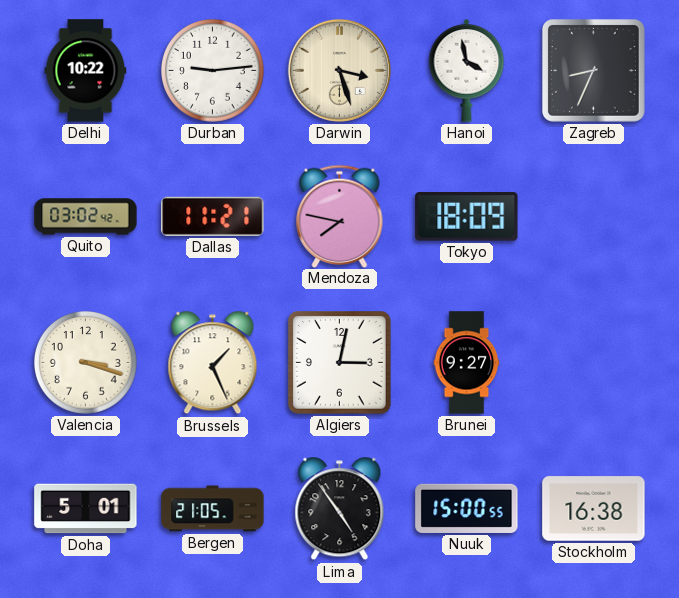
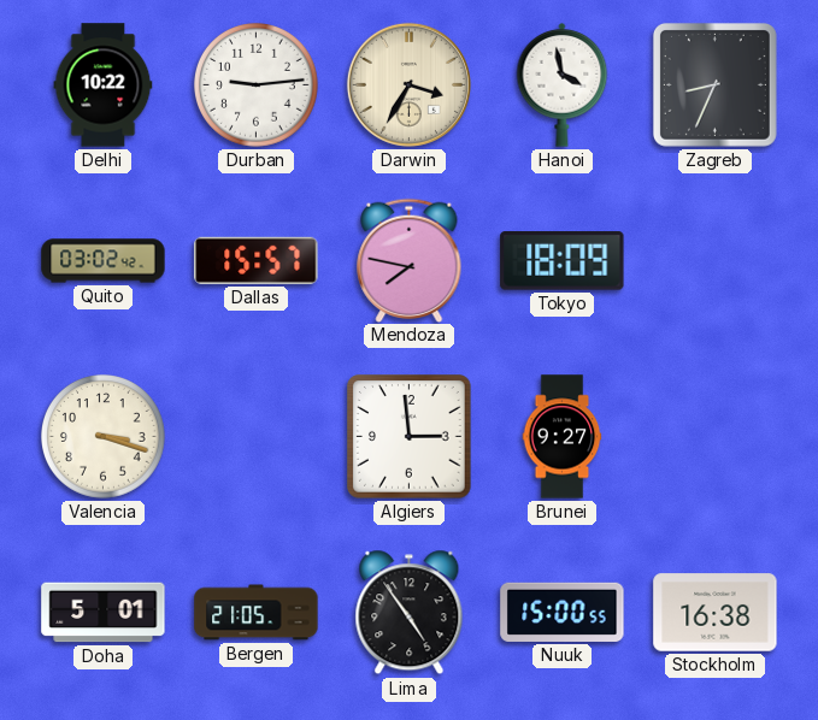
Darwin: 3:27 -> 3:35
Dallas: 11:21 -> 15:57
Brussels: 1:26 -> none
Algiers: 3:02 -> 2:59
